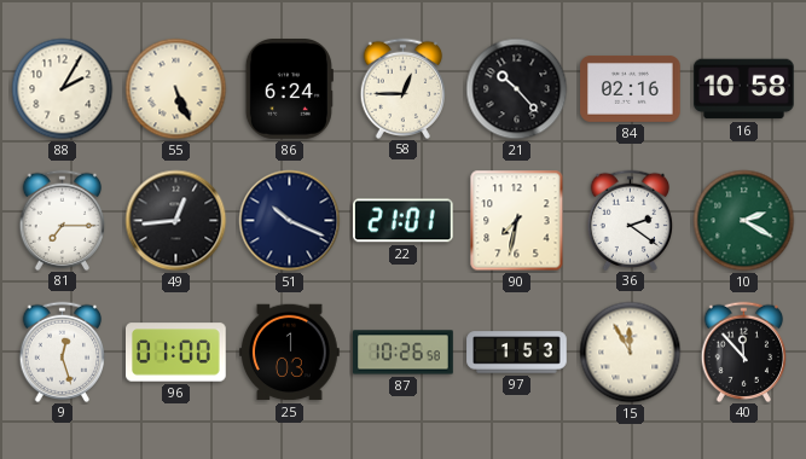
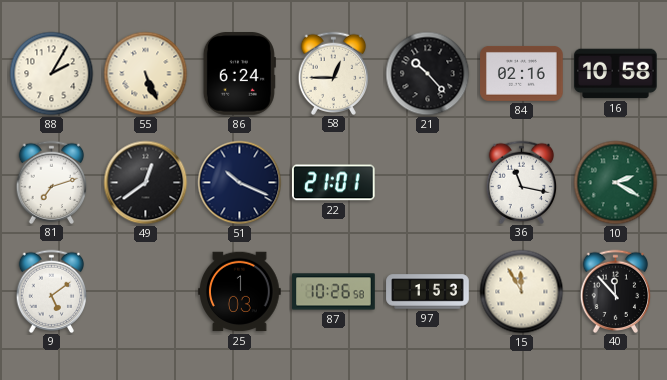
81: 7:15 -> 7:12
49: 12:44 -> 12:39
90: 7:32 -> none
36: 2:21 -> 11:17
9: 12:27 -> 5:09
96: 01:00 -> none
